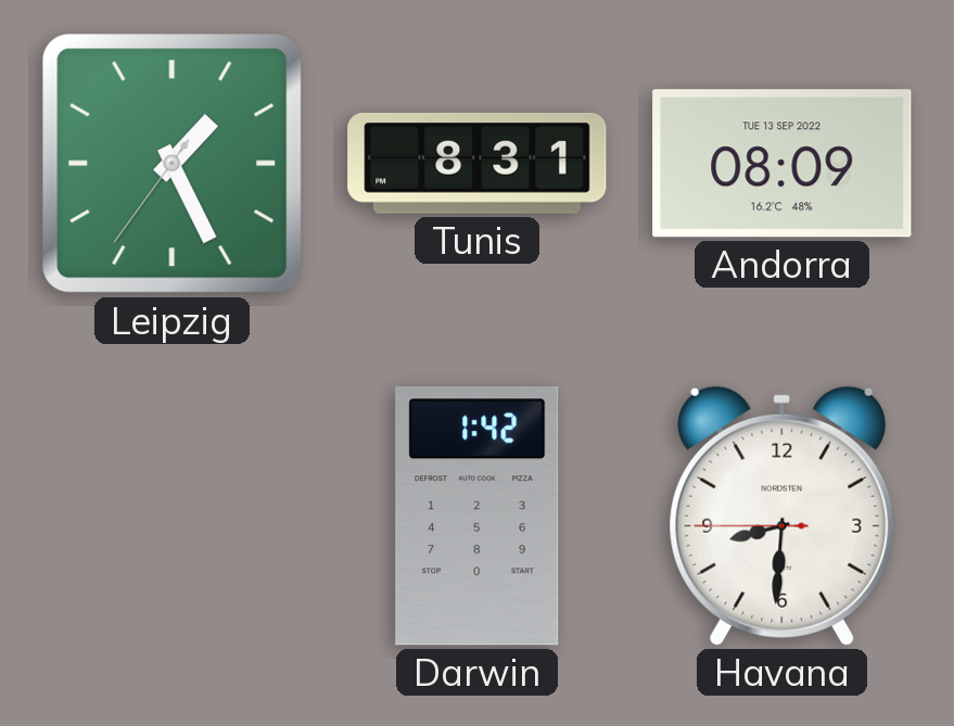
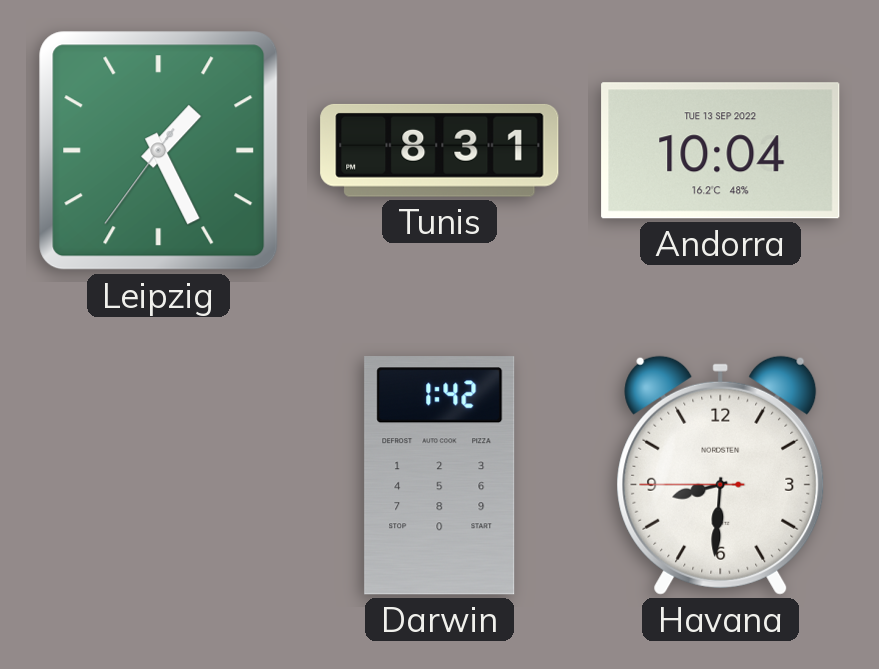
Andorra: 08:09 -> 10:04
